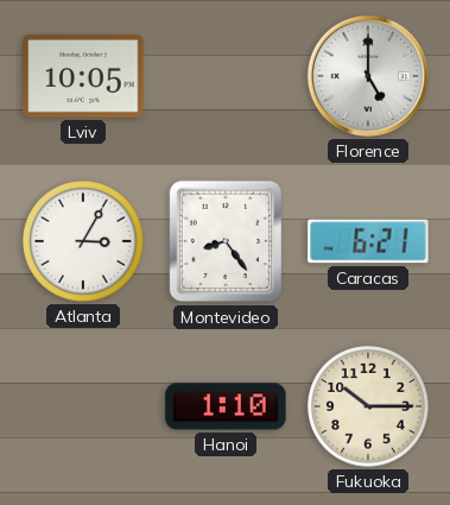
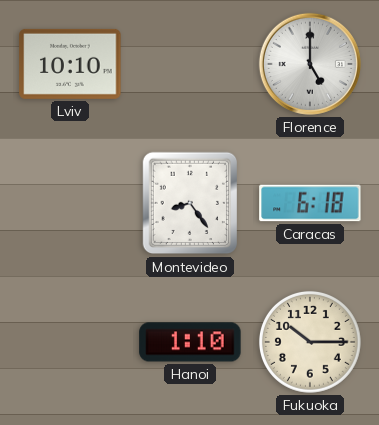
Lviv: 10:05 -> 10:10
Atlanta: 3:05 -> none
Caracas: 6:21 -> 6:18
